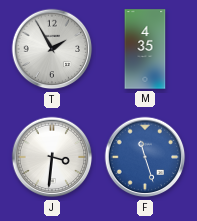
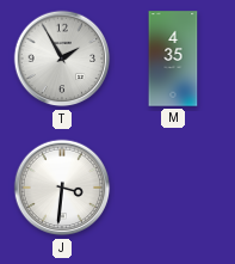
F: 11:27 -> none
